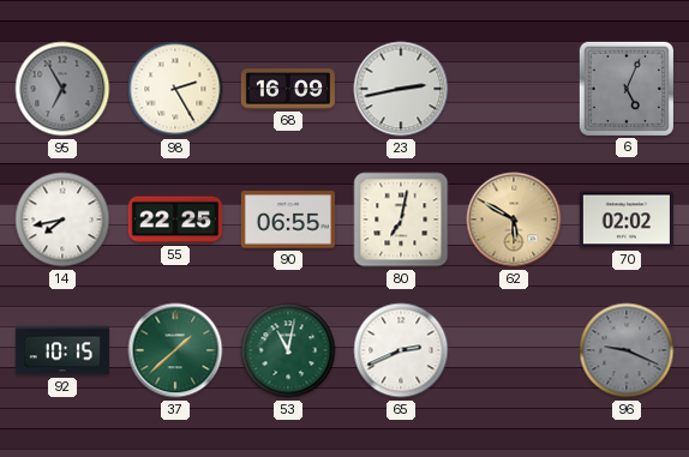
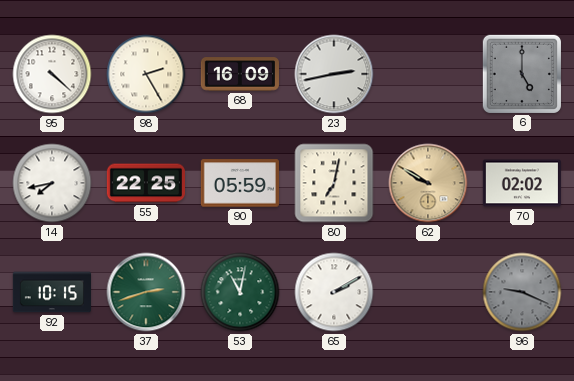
95: 6:55 -> 4:22
95 dial: grey -> white
6: 5:04 -> 5:00
90: 06:55 -> 05:59
62: 5:50 -> 9:50
37: 1:38 -> 2:42
65: 2:41 -> 2:10
